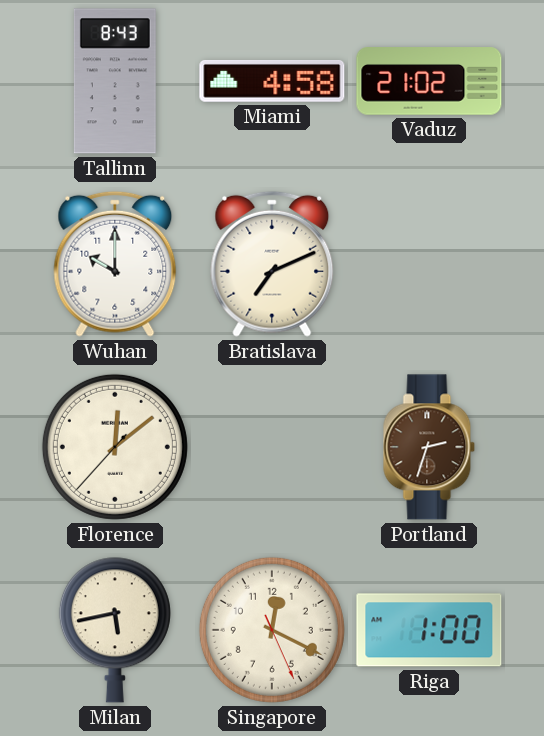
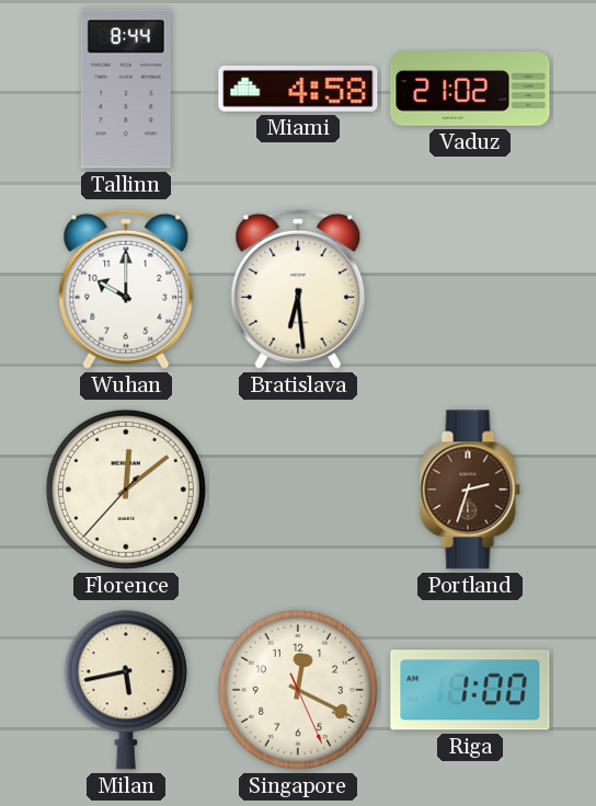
Tallinn: 8:43 -> 8:44
Bratislava: 7:11 -> 6:29
